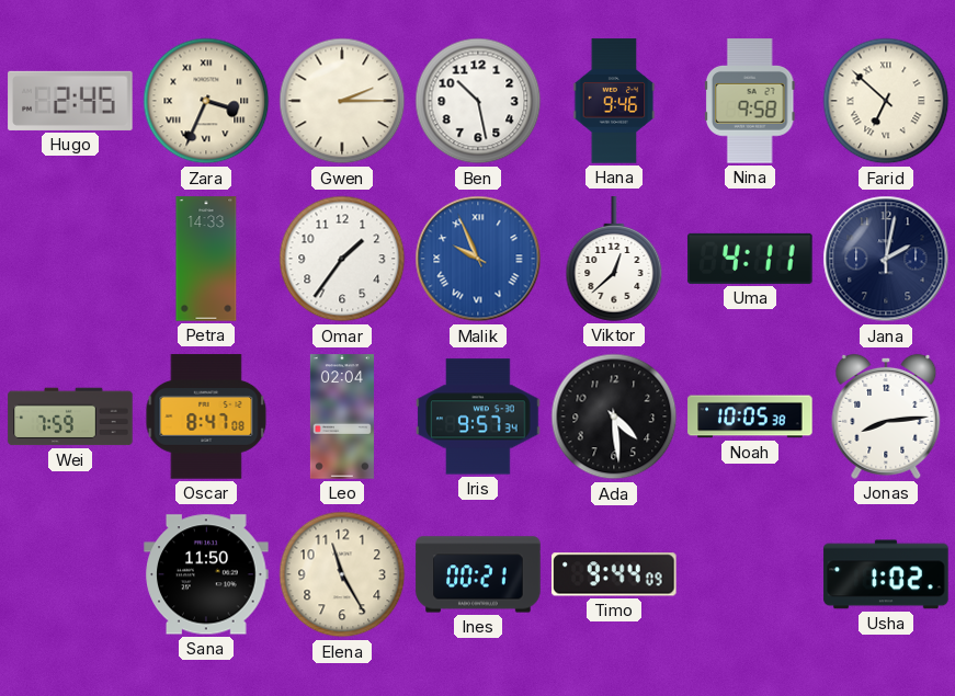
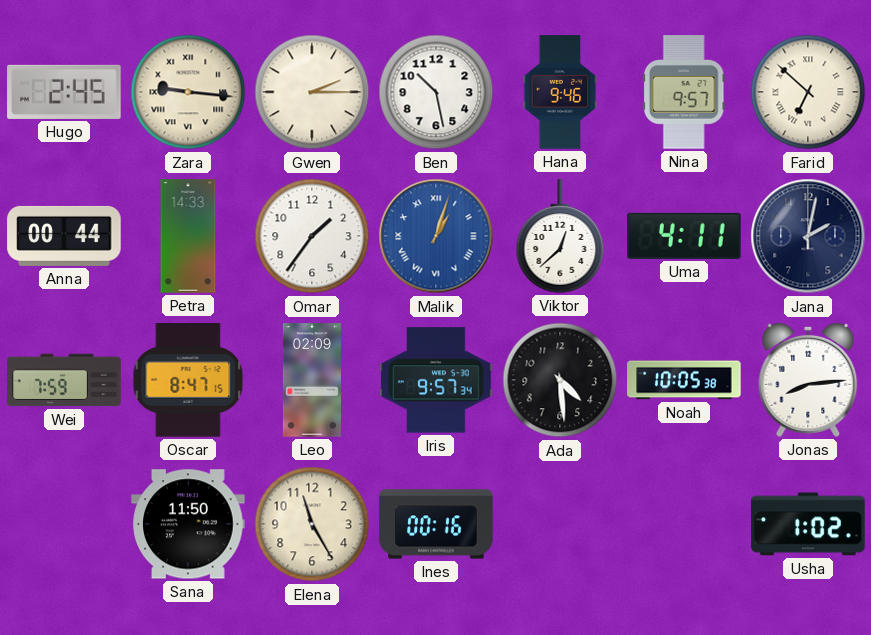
Zara: 3:34 -> 9:16
Nina: 9:58 -> 9:57
Anna: none -> 00:44
Malik: 9:56 -> 1:03
Oscar: 8:47:08 -> 8:47:15
Leo: 02:04 -> 02:09
Ines: 00:21 -> 00:16
Timo: 9:44 -> none
